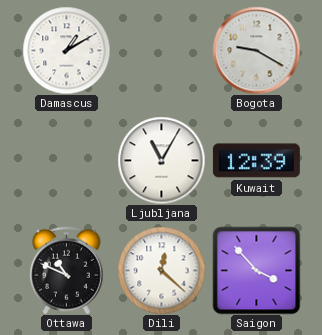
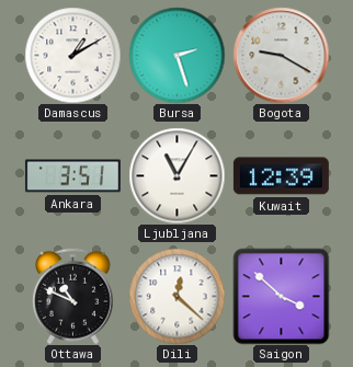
Bursa: none -> 2:27
Ankara: none -> 3:51
Saigon: 3:53 -> 3:52
